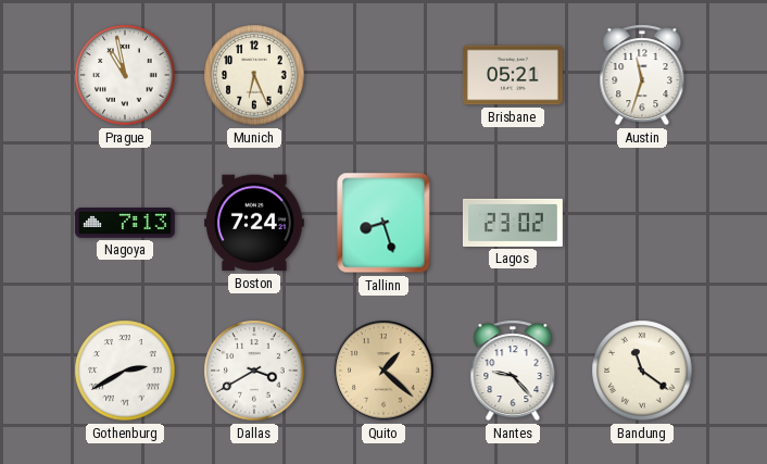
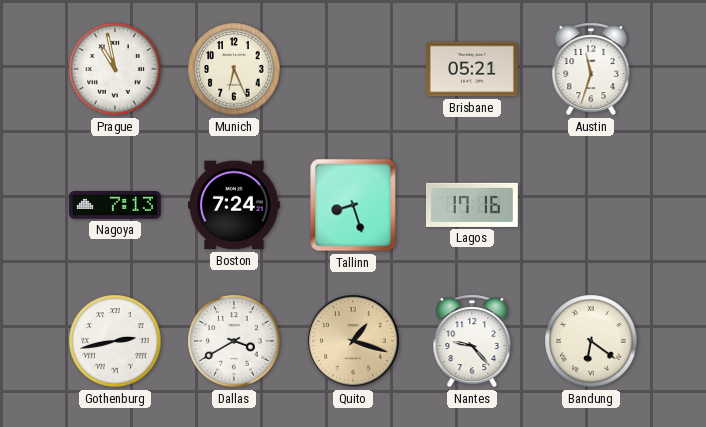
Lagos: 23:02 -> 17:16
Gothenburg: 2:40 -> 2:43
Quito: 1:22 -> 1:18
Bandung: 11:21 -> 6:21
